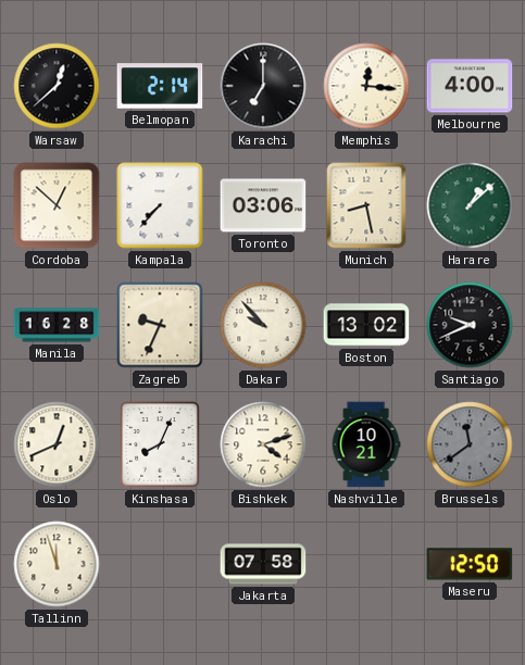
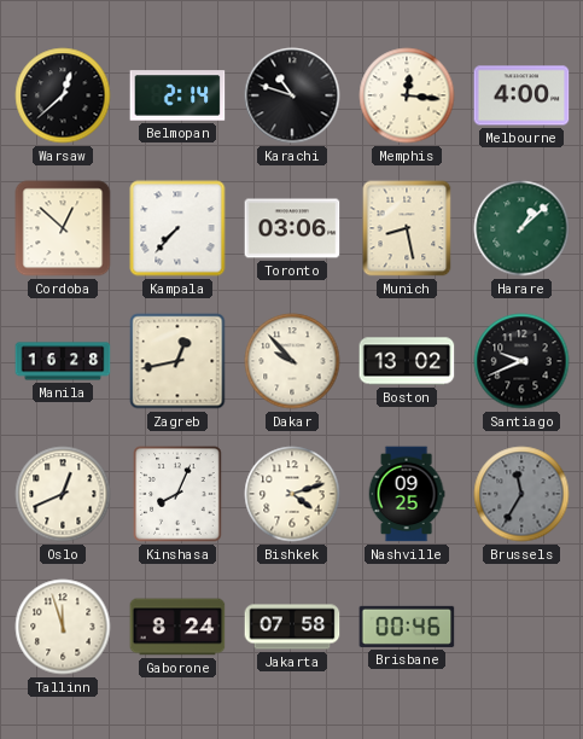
Karachi: 7:00 -> 10:48
Zagreb: 9:34 -> 12:43
Nashville: 10:21 -> 09:25
Brussels: 11:39 -> 11:35
Gaborone: none -> 8:24
Brisbane: none -> 00:46
Maseru: 12:50 -> none
